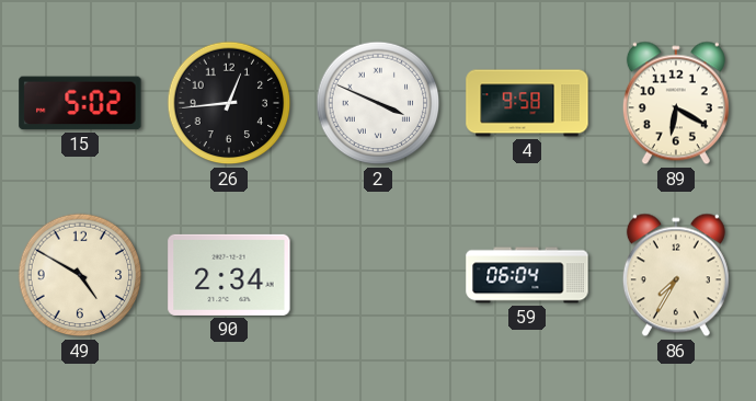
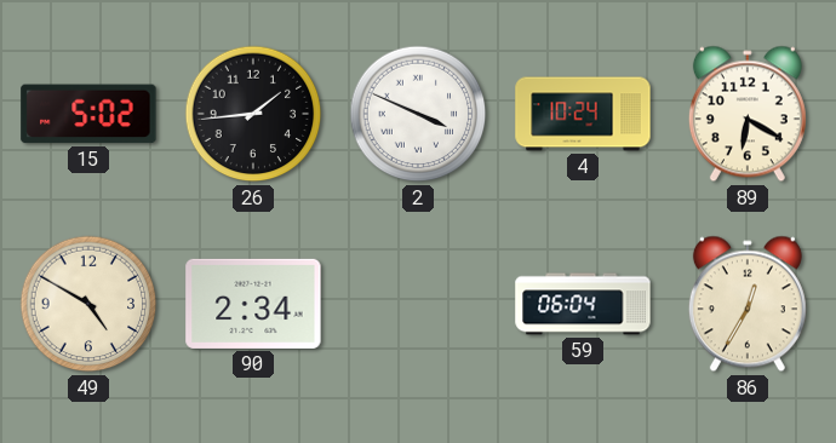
26: 12:44 -> 1:44
4: 9:58 -> 10:24
86: 7:35 -> 12:35
